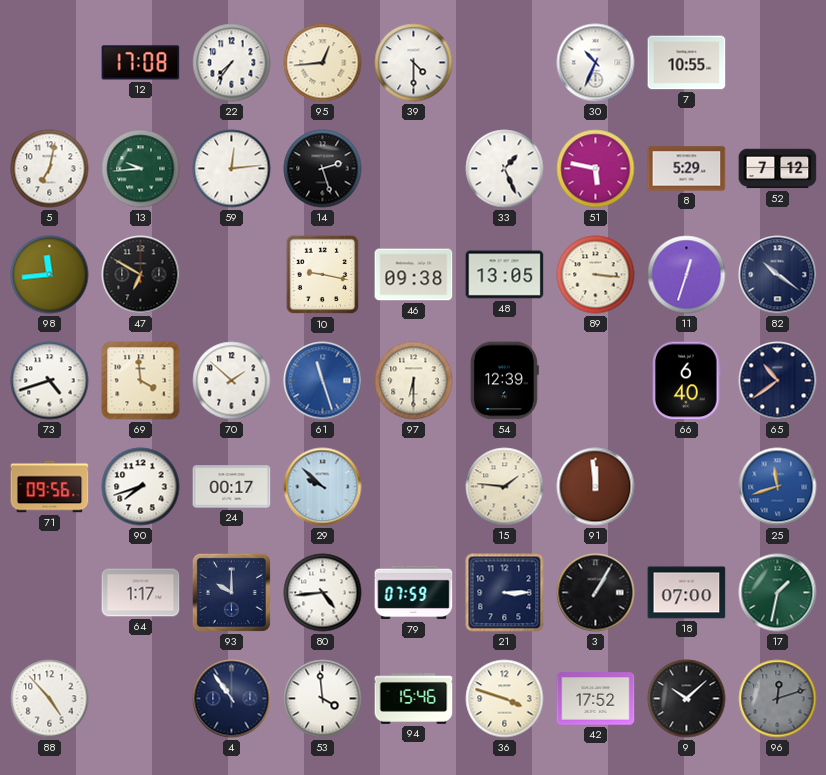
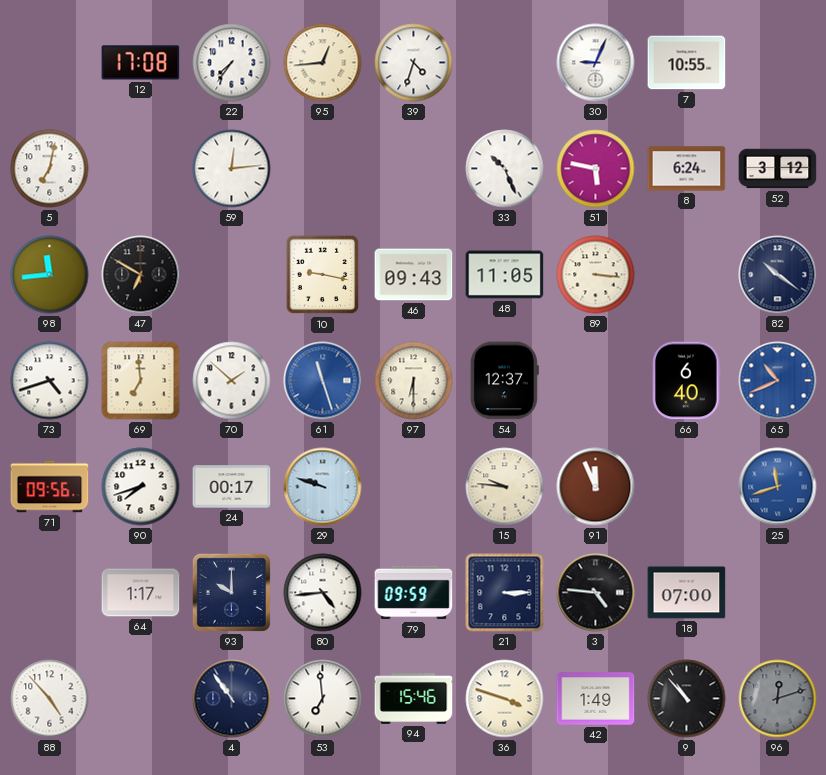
39: 4:30 -> 4:33
30: 10:34 -> 9:04
13: 9:44 -> none
14: 2:27 -> none
33: 1:26 -> 10:26
8: 5:29 -> 6:24
52: 7:12 -> 3:12
46: 09:38 -> 09:43
48: 13:05 -> 11:05
11: 12:33 -> none
69: 3:59 -> 6:59
54: 12:39 -> 12:37
65: 10:39 -> 10:41
65 dial: navy -> blue
29: 9:52 -> 9:48
15: 1:46 -> 9:46
91: 11:59 -> 11:56
79: 07:59 -> 09:59
3: 1:05 -> 4:46
17: 1:32 -> none
53: 3:59 -> 6:59
42: 17:52 -> 1:49
9: 10:08 -> 10:53
